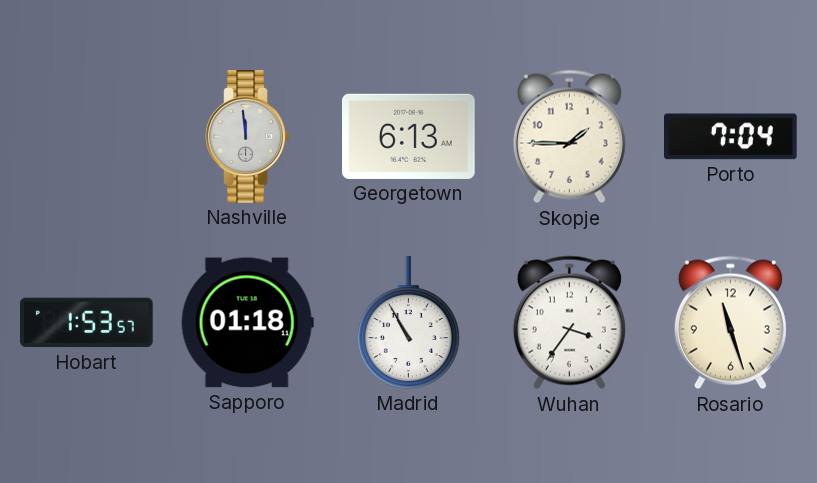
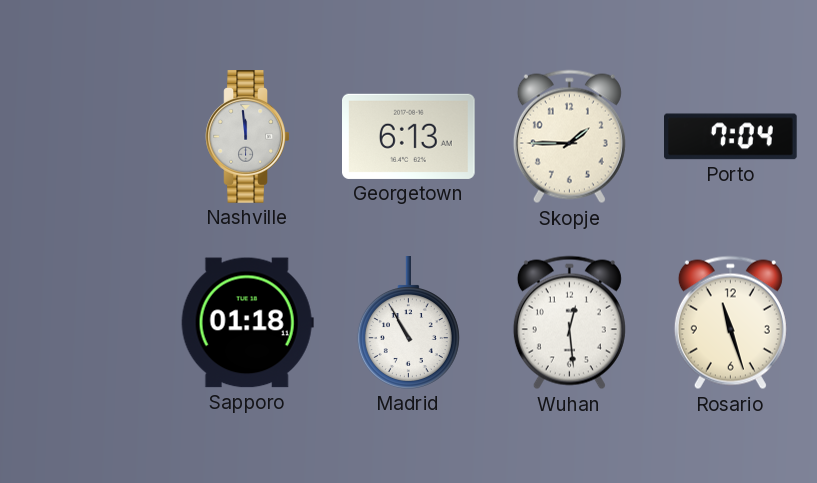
Hobart: 1:53 -> none
Wuhan: 3:36 -> 12:29
